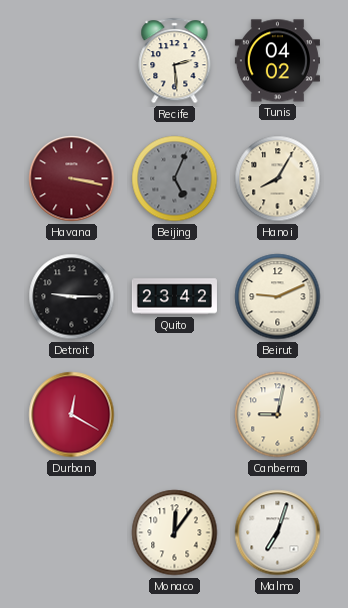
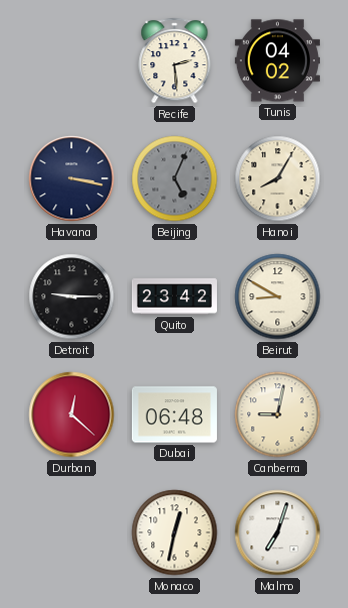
Havana dial: burgundy -> navy
Beirut: 9:11 -> 8:50
Durban: 12:20 -> 12:22
Dubai: none -> 06:48
Monaco: 12:06 -> 12:32
